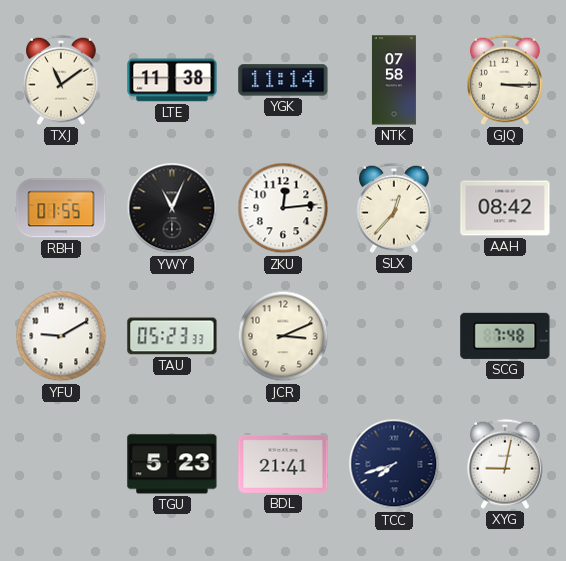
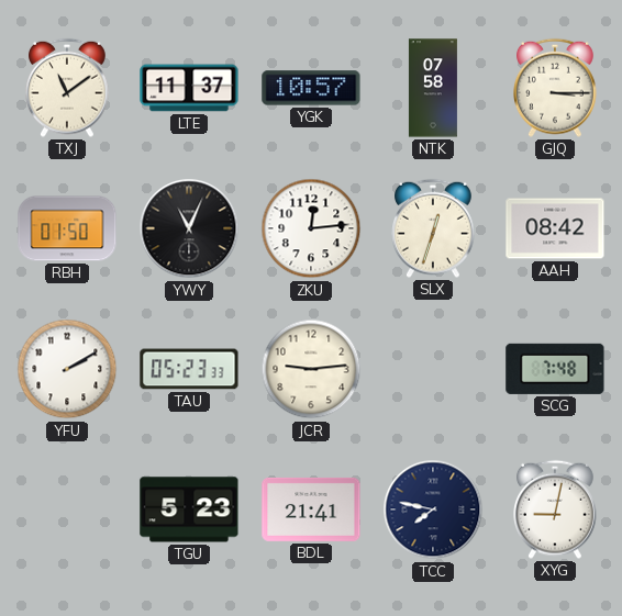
LTE: 11:38 -> 11:37
YGK: 11:14 -> 10:57
RBH: 01:55 -> 01:50
SLX: 12:37 -> 12:33
YFU: 9:10 -> 2:10
JCR: 3:11 -> 9:14
TCC: 7:42 -> 7:47
